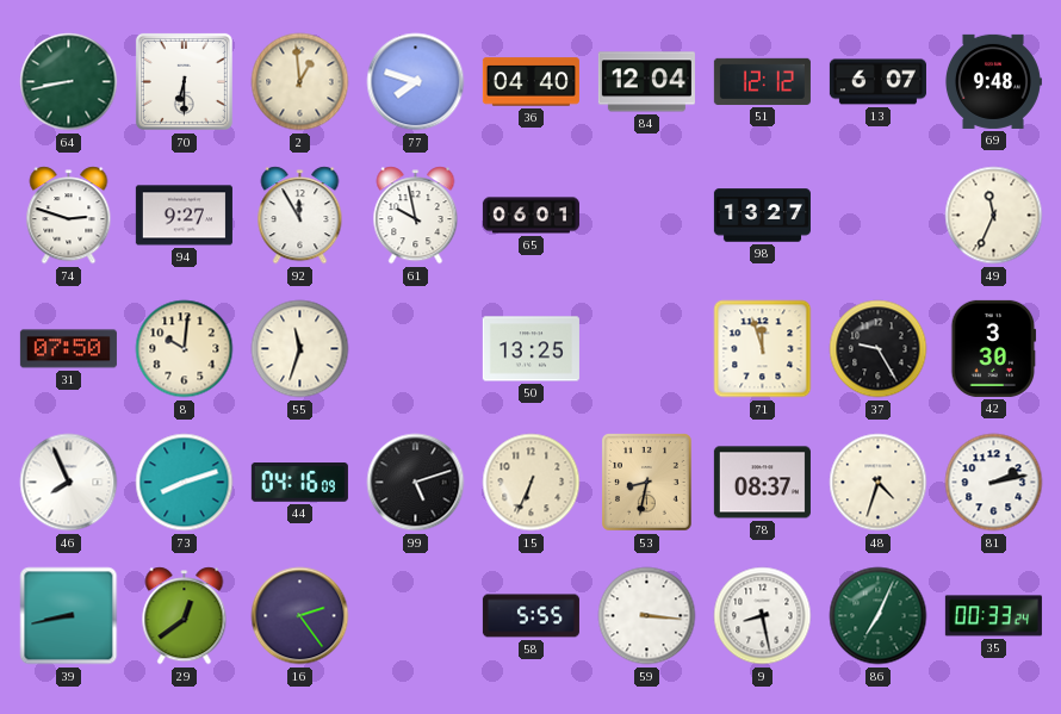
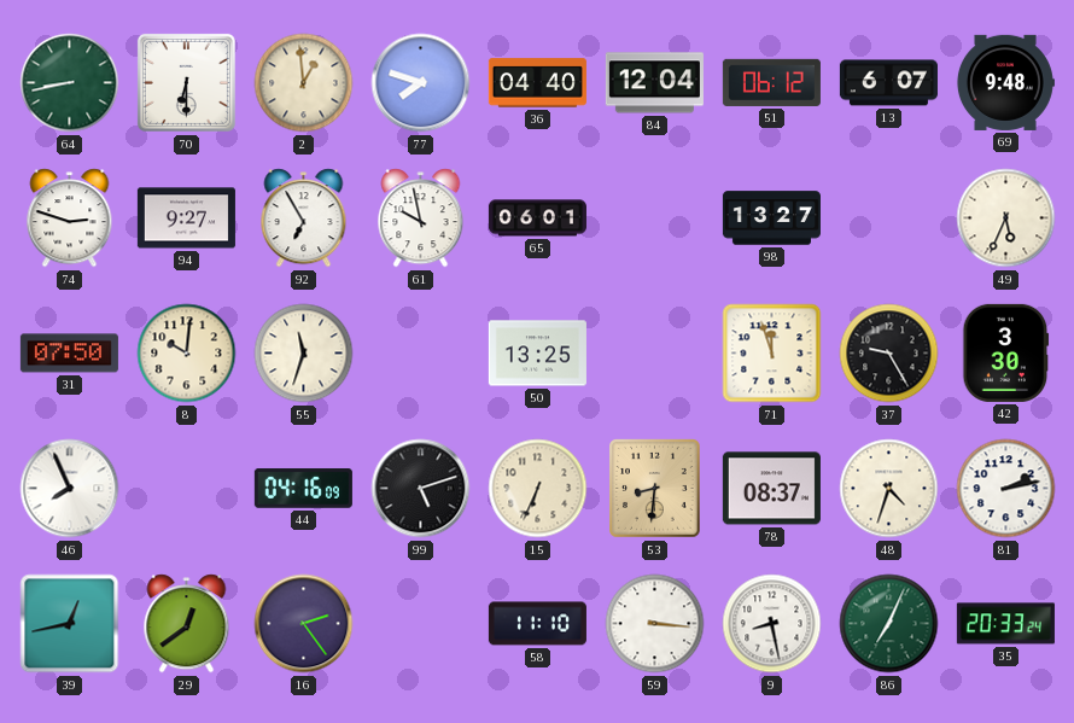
51: 12:12 -> 06:12
92: 11:55 -> 6:55
49: 11:34 -> 5:34
73: 8:12 -> none
53: 8:32 -> 8:31
39: 8:43 -> 12:43
58: 5:55 -> 11:10
35: 00:33 -> 20:33
